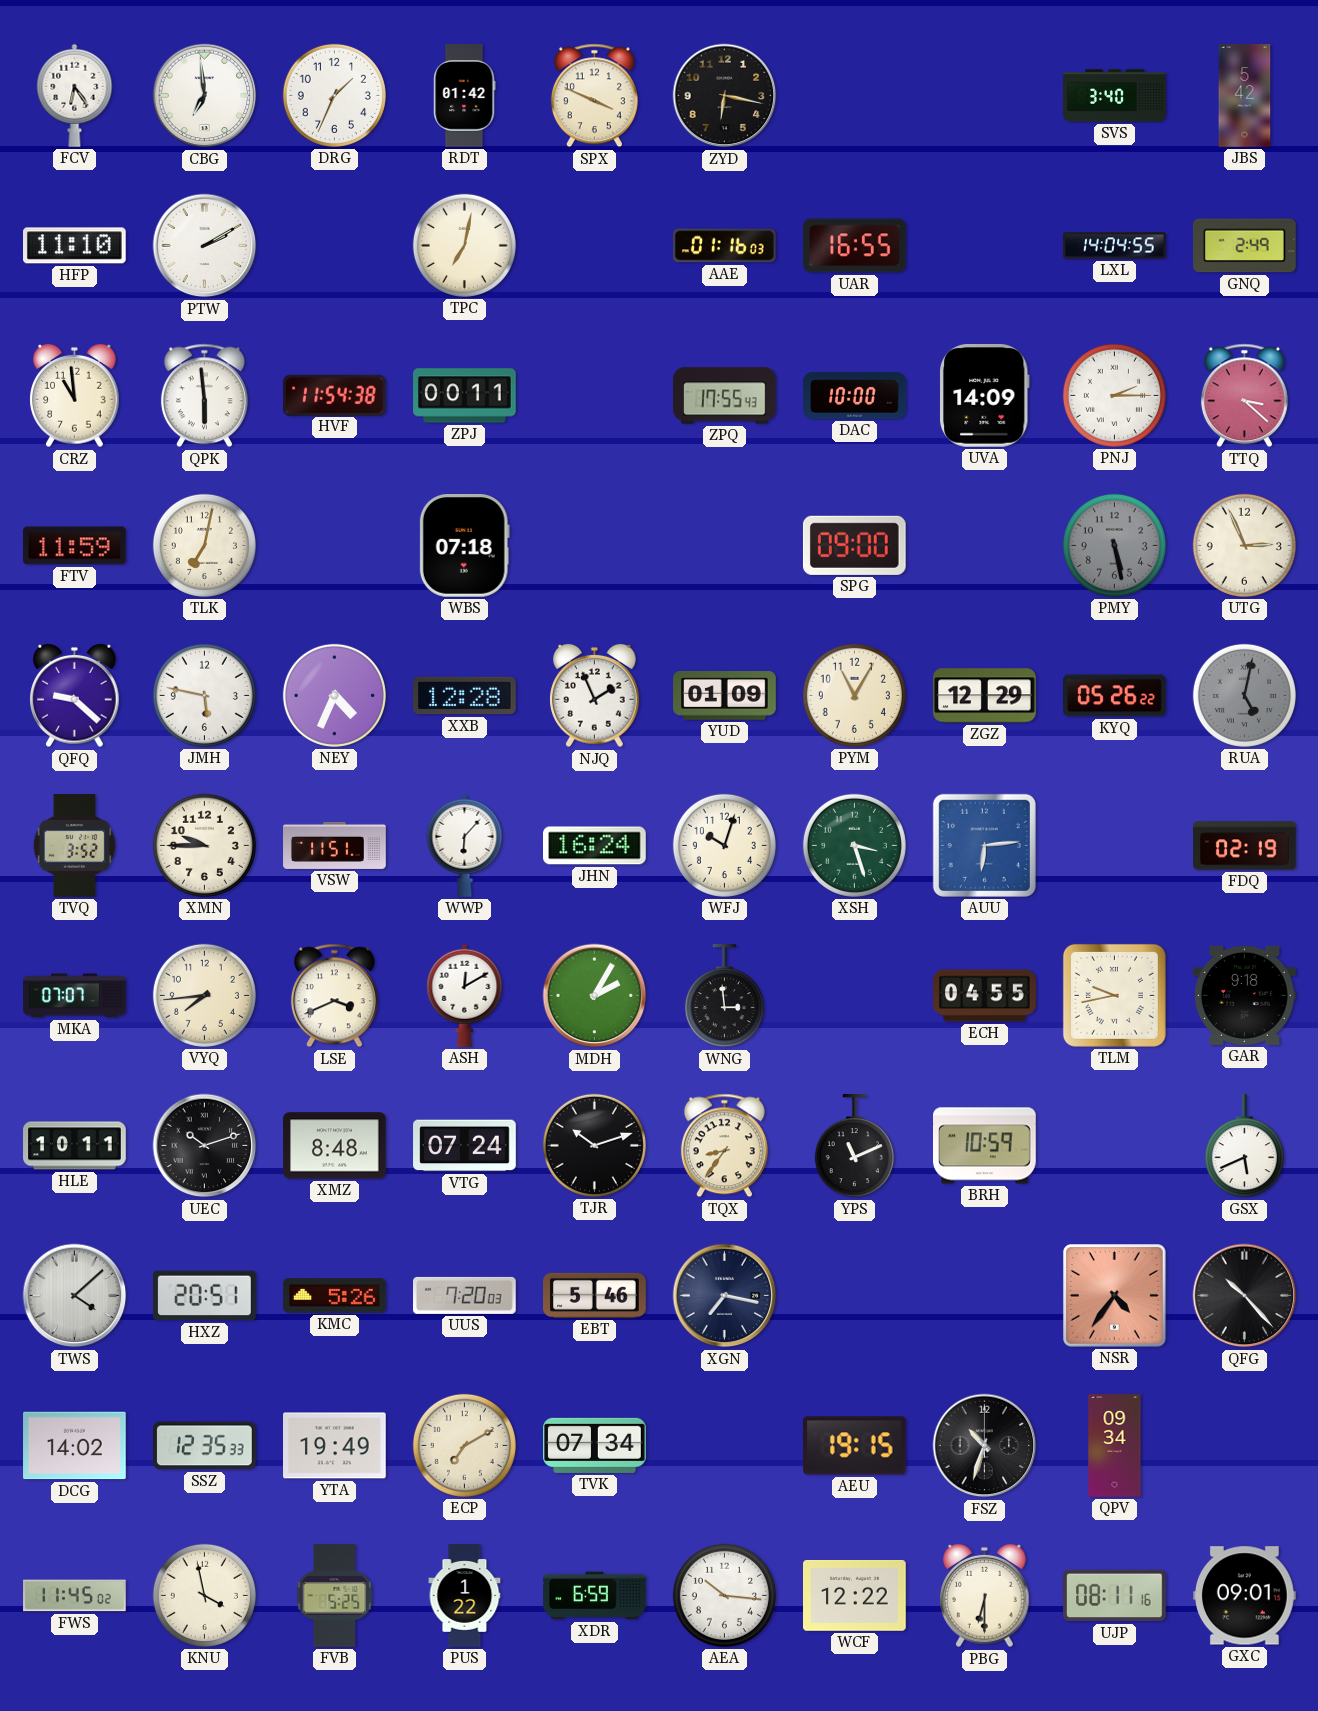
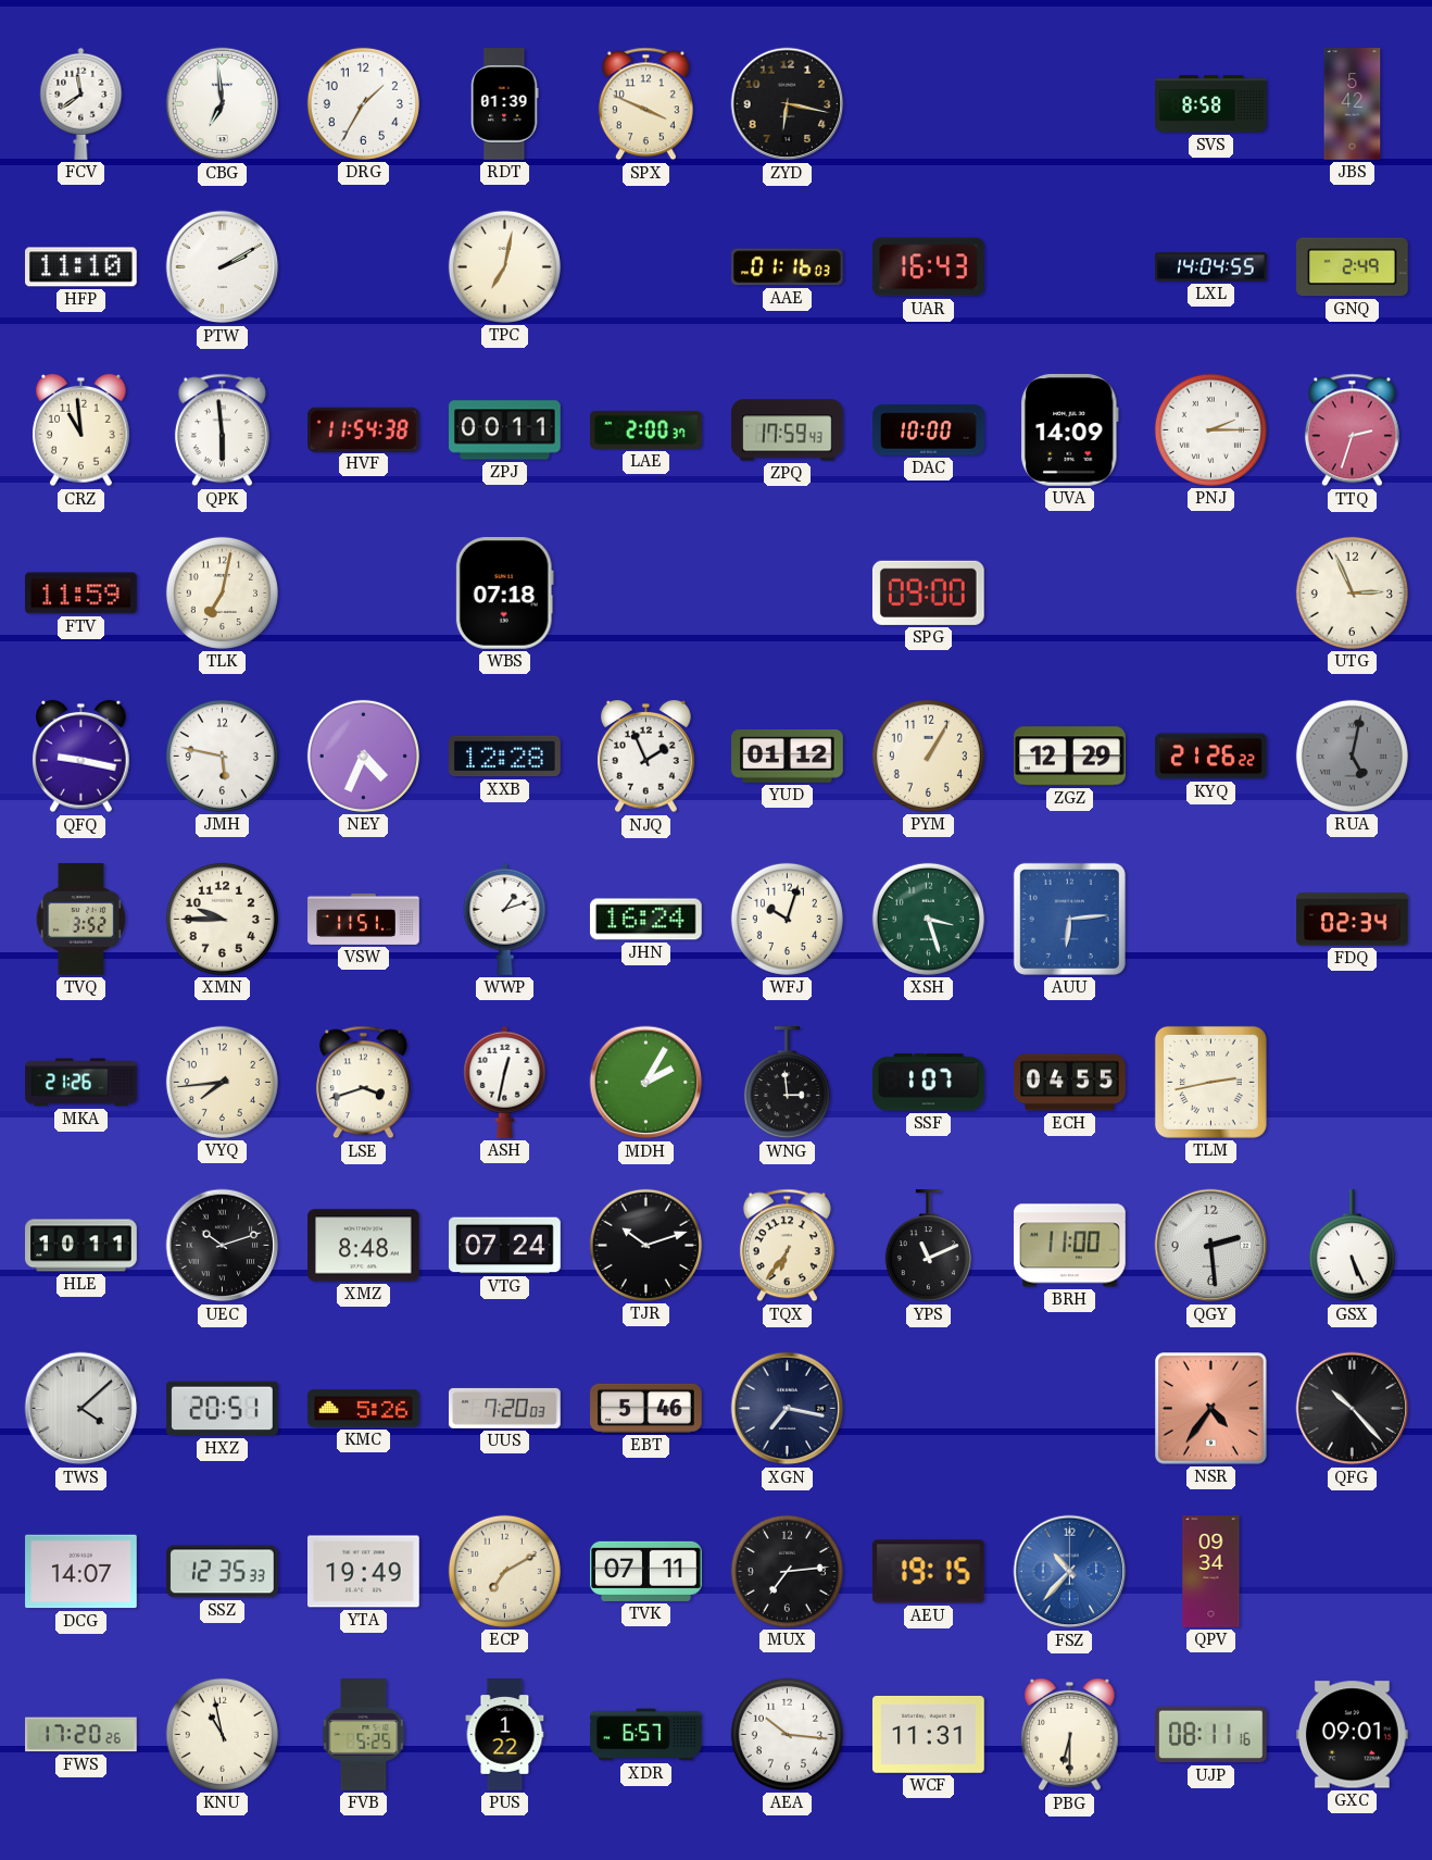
FCV: 6:24 -> 11:39
DRG: 1:34 -> 1:35
RDT: 01:42 -> 01:39
SVS: 3:40 -> 8:58
UAR: 16:55 -> 16:43
LAE: none -> 2:00
ZPQ: 17:55 -> 17:59
TTQ: 3:22 -> 2:33
PMY: 5:28 -> none
QFQ: 9:22 -> 9:17
YUD: 01:09 -> 01:12
PYM: 11:05 -> 1:05
KYQ: 05:26 -> 21:26
WWP: 6:07 -> 1:12
FDQ: 02:19 -> 02:34
MKA: 07:07 -> 21:26
LSE: 3:41 -> 3:42
ASH: 12:10 -> 12:32
SSF: none -> 1:07
TLM: 9:43 -> 2:43
GAR: 9:18 -> none
TQX: 8:36 -> 6:36
BRH: 10:59 -> 11:00
QGY: none -> 2:29
GSX: 5:41 -> 5:26
DCG: 14:02 -> 14:07
TVK: 07:34 -> 07:11
MUX: none -> 7:14
FSZ: 10:33 -> 10:37
FSZ dial: black -> blue
FWS: 11:45 -> 17:20
KNU: 3:58 -> 10:58
XDR: 6:59 -> 6:57
WCF: 12:22 -> 11:31
